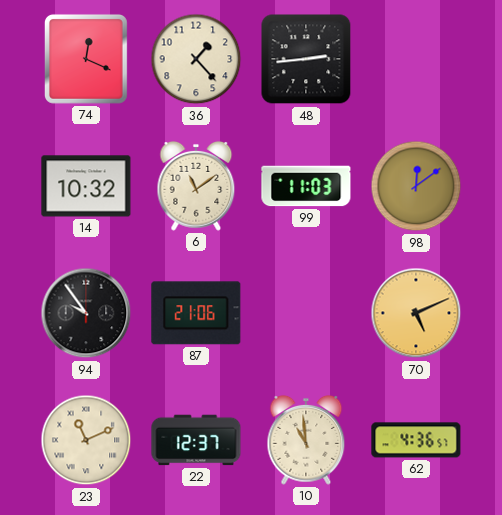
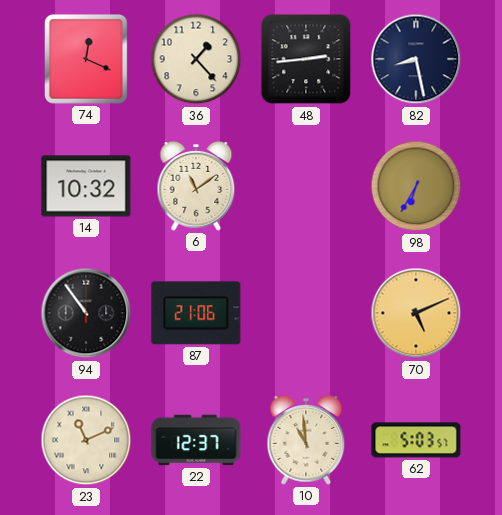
82: none -> 8:28
99: 11:03 -> none
98: 12:09 -> 6:35
94: 9:54 -> 10:54
62: 4:36 -> 5:03
